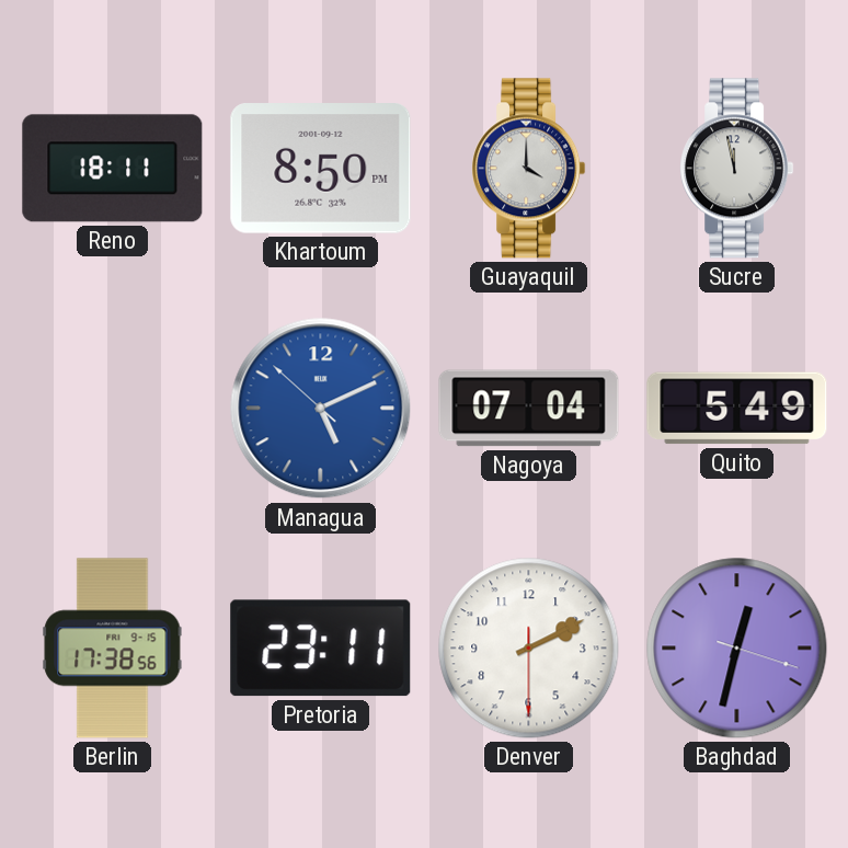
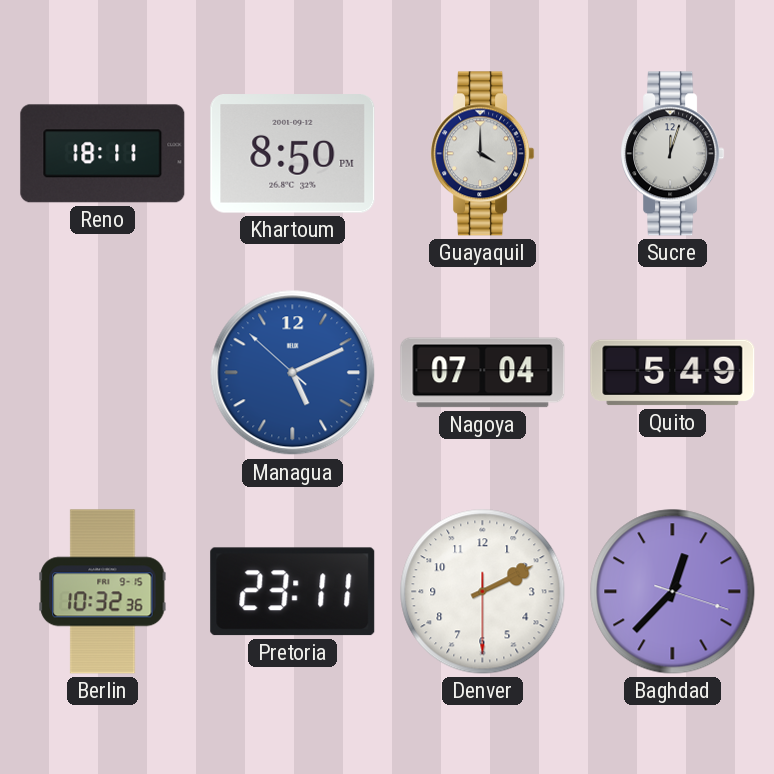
Sucre: 11:58 -> 12:03
Berlin: 17:38 -> 10:32
Baghdad: 12:32 -> 12:37
